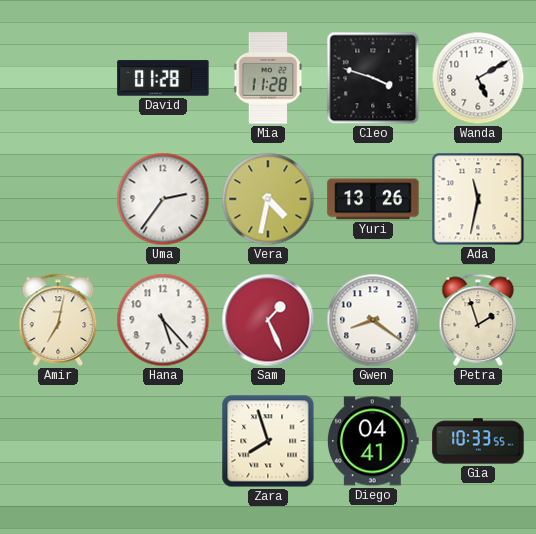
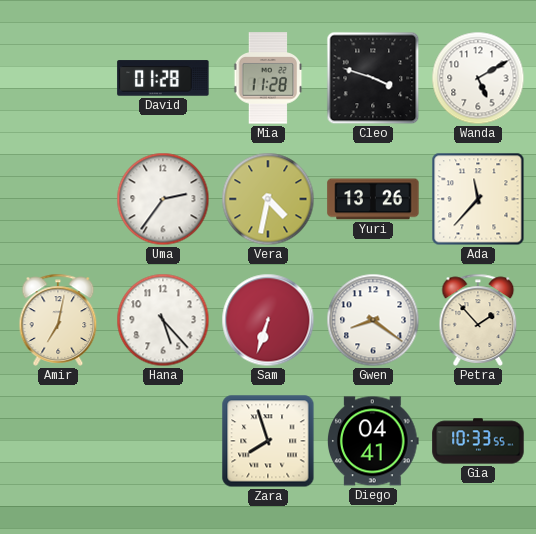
Ada: 11:32 -> 11:37
Sam: 1:26 -> 6:33
Petra: 1:57 -> 1:53
